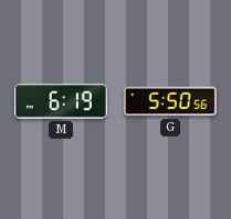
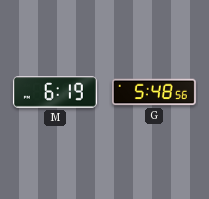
G: 5:50 -> 5:48
